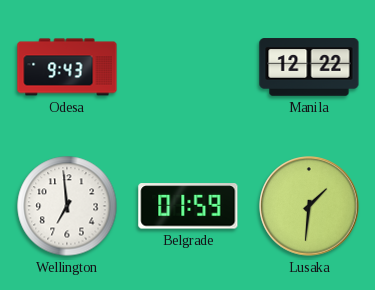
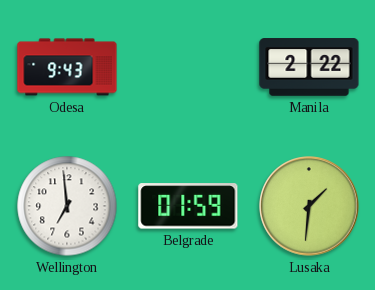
Manila: 12:22 -> 2:22
